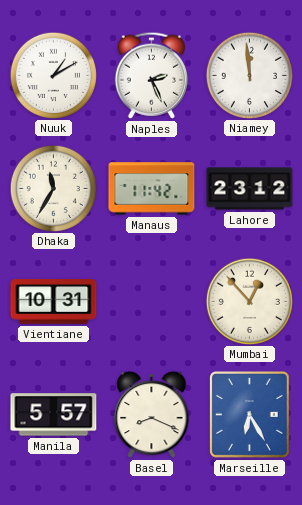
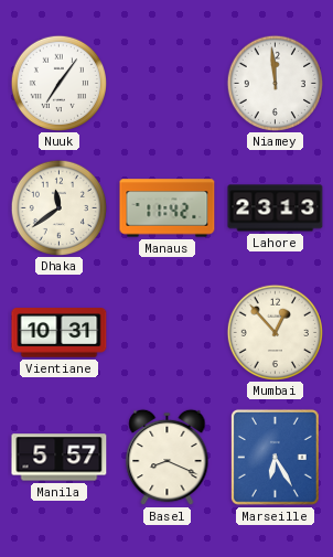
Nuuk: 1:10 -> 7:06
Naples: 2:26 -> none
Dhaka: 11:35 -> 11:39
Lahore: 23:12 -> 23:13
